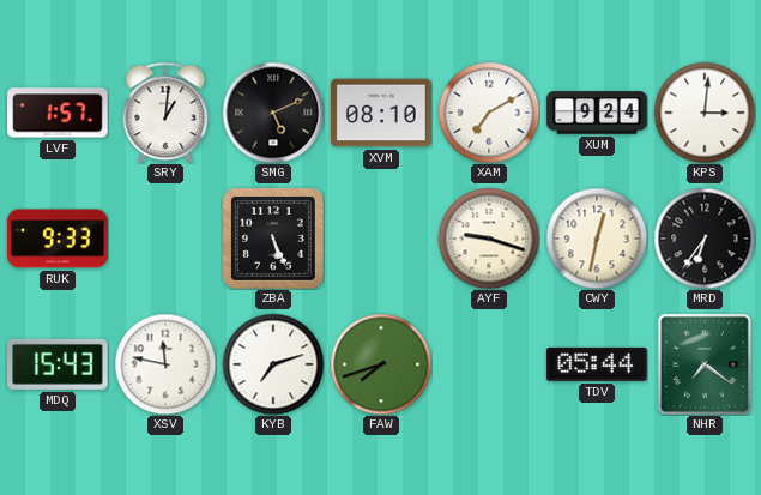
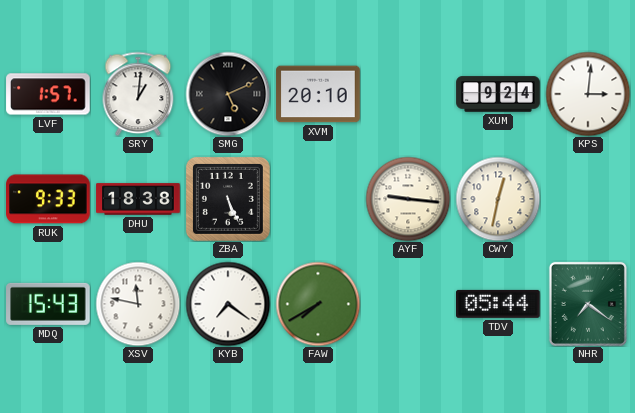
XVM: 08:10 -> 20:10
XAM: 7:10 -> none
DHU: none -> 18:38
AYF: 9:18 -> 9:16
MRD: 6:36 -> none
KYB: 7:12 -> 7:21
FAW: 7:42 -> 7:40
